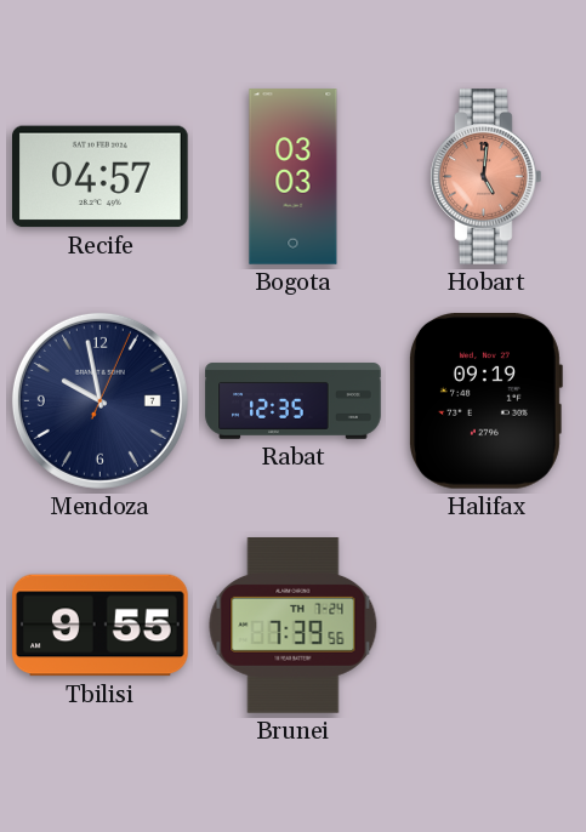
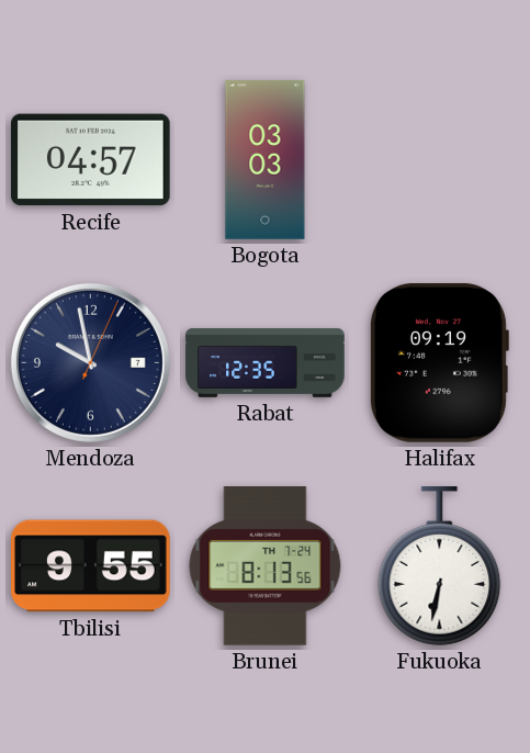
Hobart: 5:01 -> none
Brunei: 7:39 -> 8:13
Fukuoka: none -> 6:32
